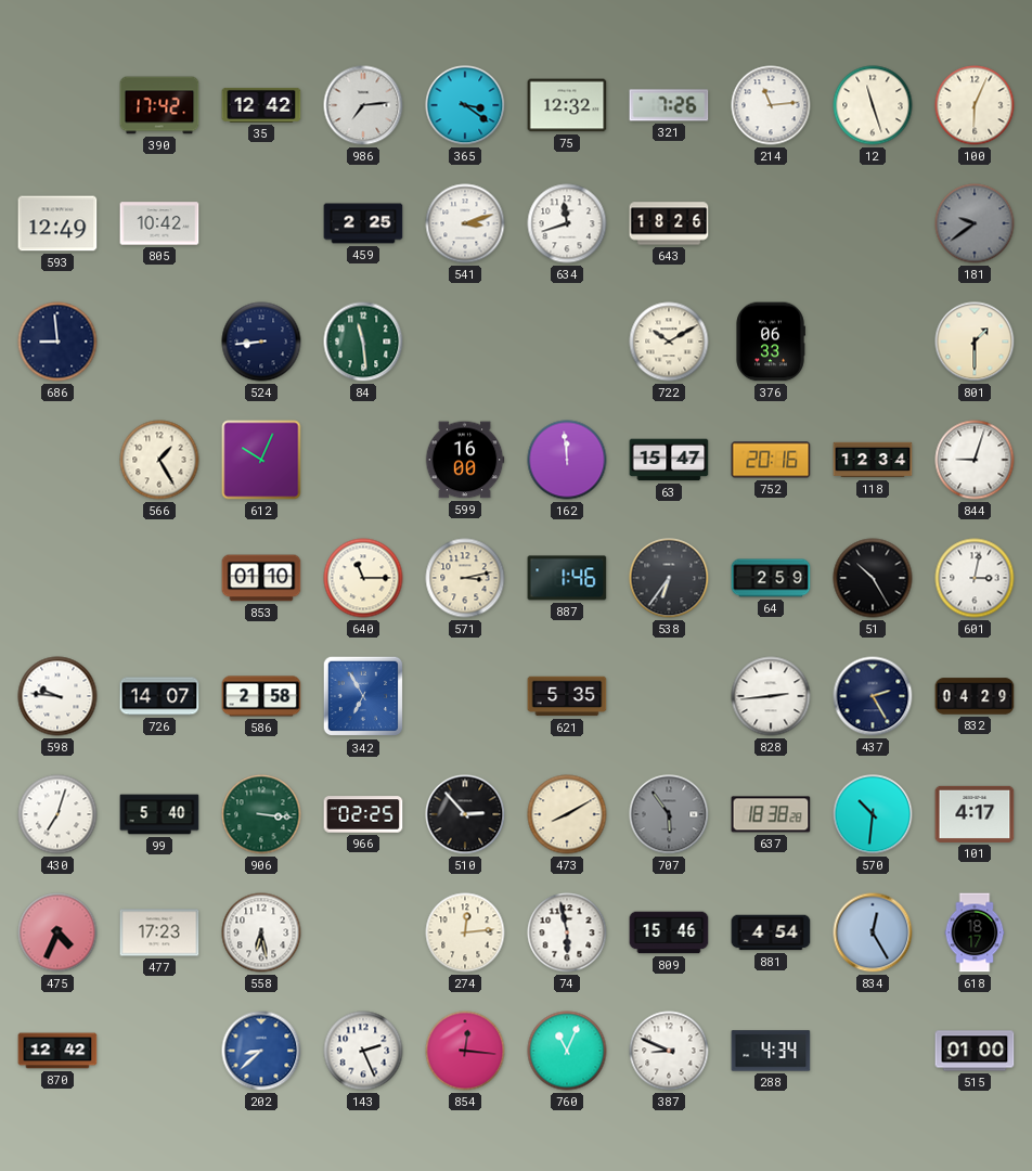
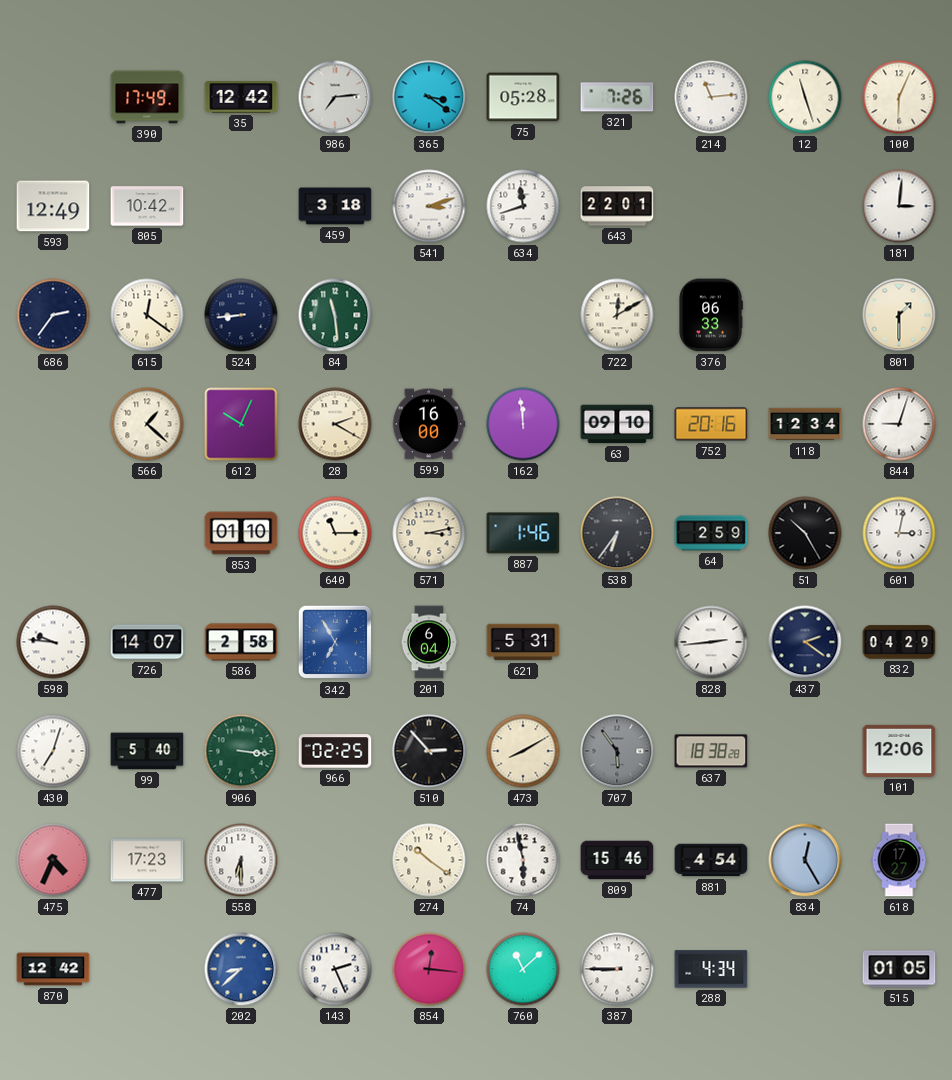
390: 17:42 -> 17:49
75: 12:32 -> 05:28
459: 2:25 -> 3:18
643: 18:26 -> 22:01
181: 9:39 -> 3:01
181 dial: grey -> white
686: 8:59 -> 2:36
615: none -> 12:21
722: 10:10 -> 12:10
566: 1:25 -> 1:22
28: none -> 2:20
63: 15:47 -> 09:10
201: none -> 6:04
621: 5:35 -> 5:31
437: 2:25 -> 2:21
570: 10:31 -> none
101: 4:17 -> 12:06
558: 6:28 -> 6:30
274: 12:14 -> 10:21
618: 18:17 -> 17:27
760: 11:04 -> 11:08
387: 8:49 -> 8:45
515: 01:00 -> 01:05
